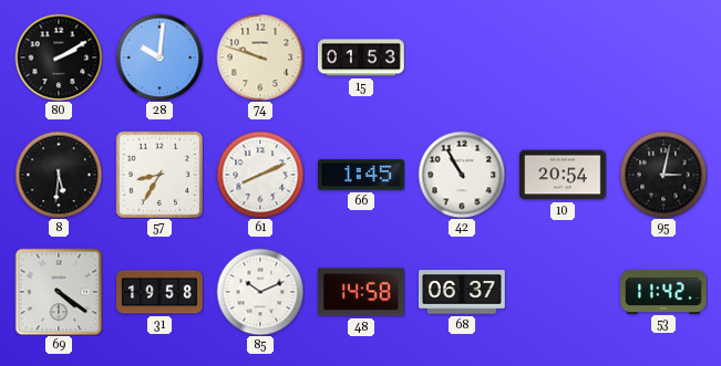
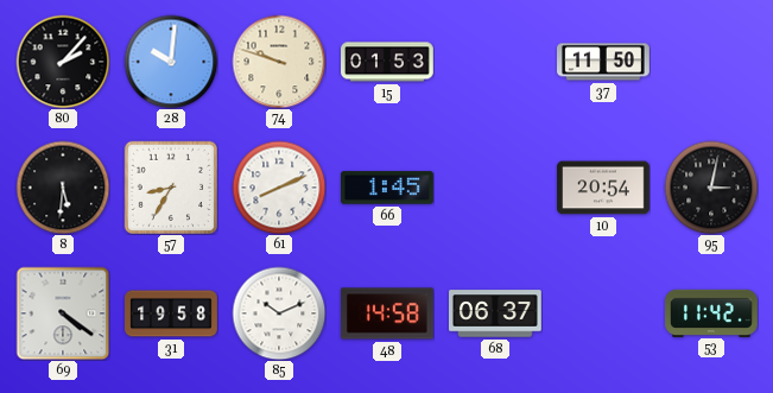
80: 2:10 -> 2:07
37: none -> 11:50
42: 10:55 -> none
